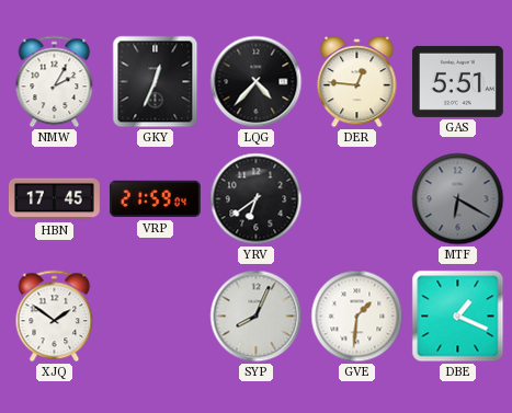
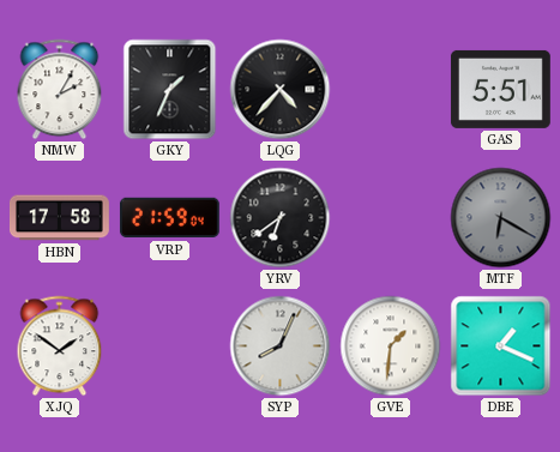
GKY: 12:34 -> 1:34
DER: 12:46 -> none
HBN: 17:45 -> 17:58
